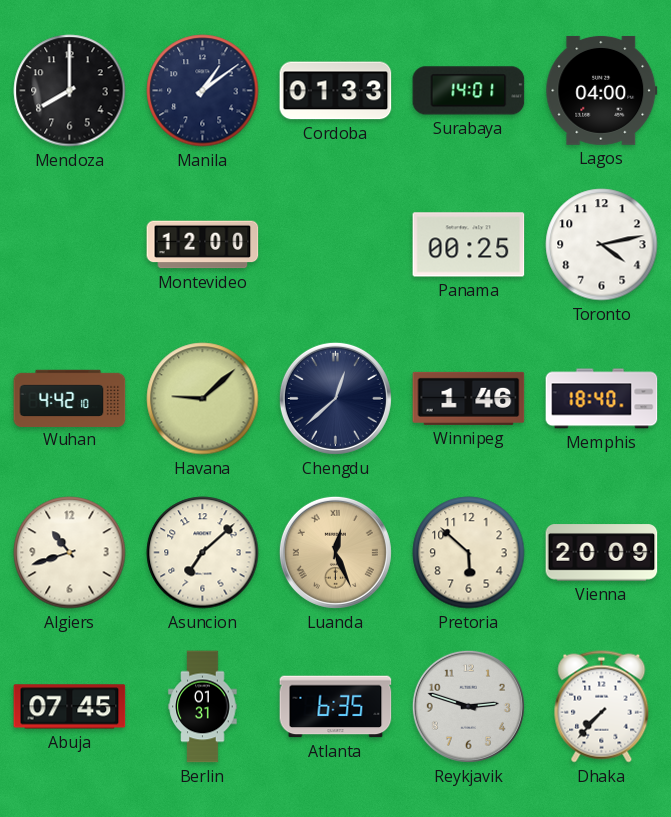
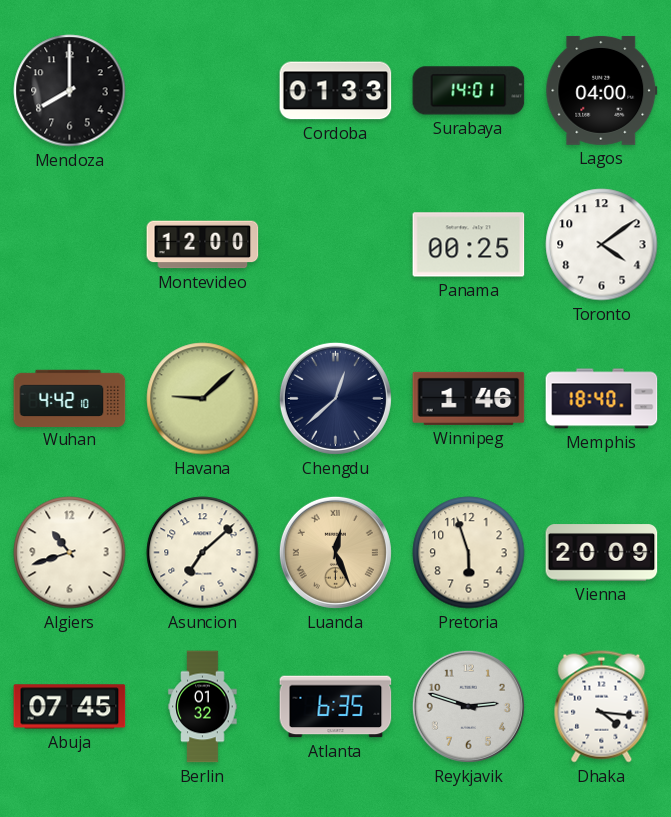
Manila: 1:09 -> none
Toronto: 4:13 -> 4:09
Pretoria: 5:52 -> 5:57
Berlin: 01:31 -> 01:32
Dhaka: 7:37 -> 4:16
